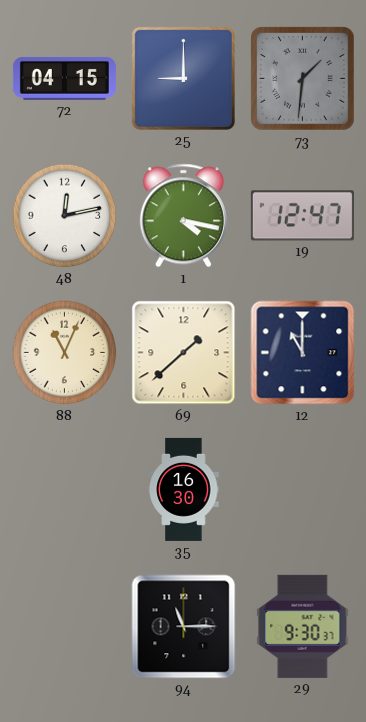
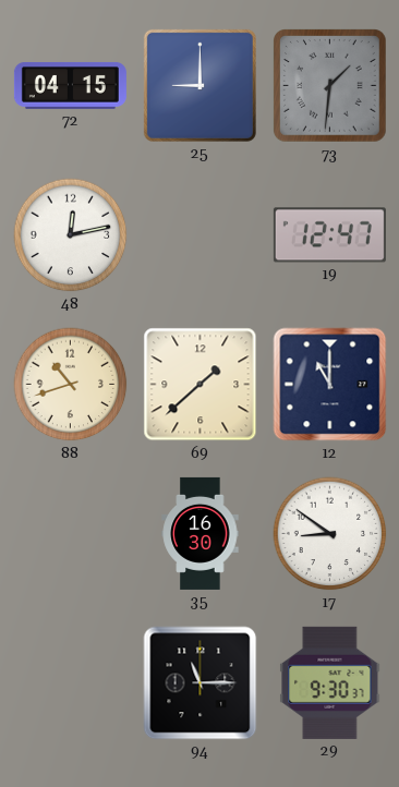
1: 4:17 -> none
88: 11:04 -> 10:42
17: none -> 8:51
